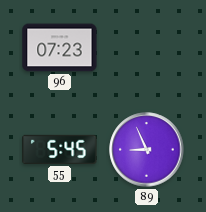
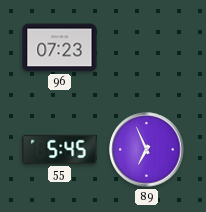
89: 8:56 -> 6:56
